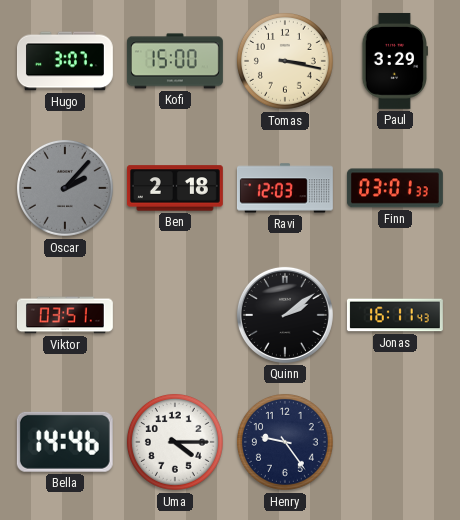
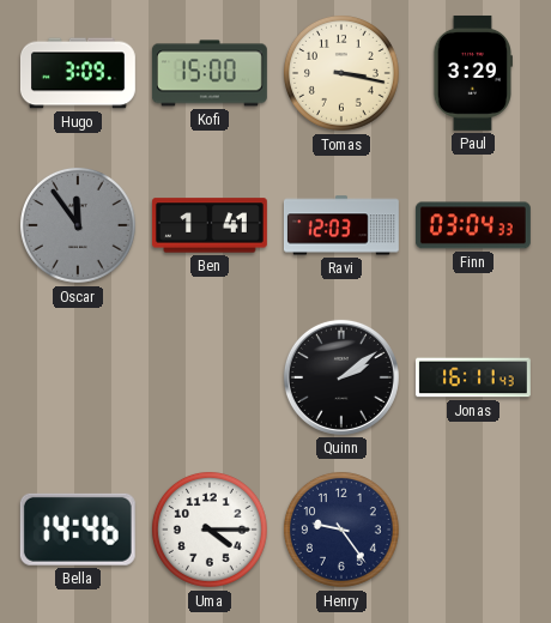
Hugo: 3:07 -> 3:09
Oscar: 2:07 -> 11:54
Ben: 2:18 -> 1:41
Finn: 03:01 -> 03:04
Viktor: 03:51 -> none
